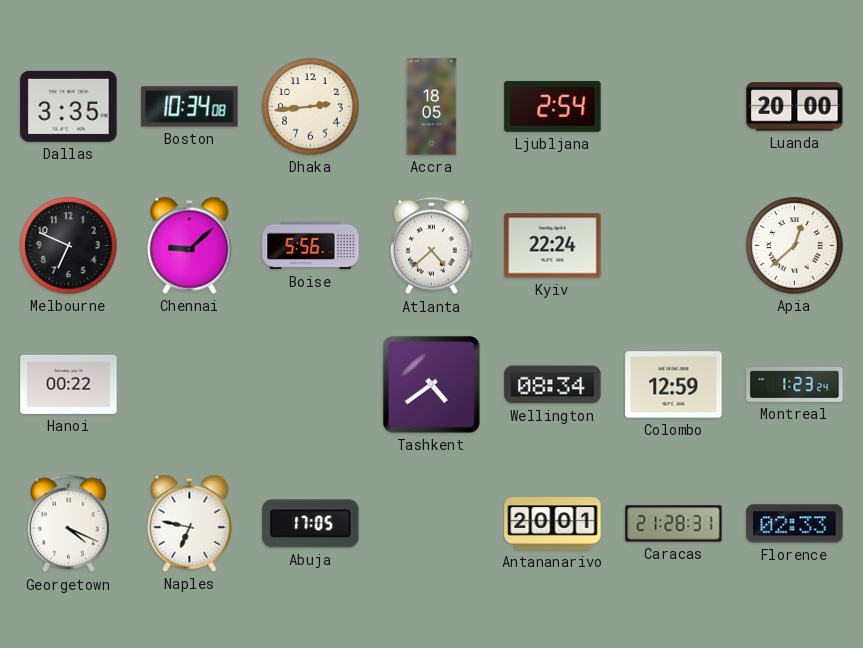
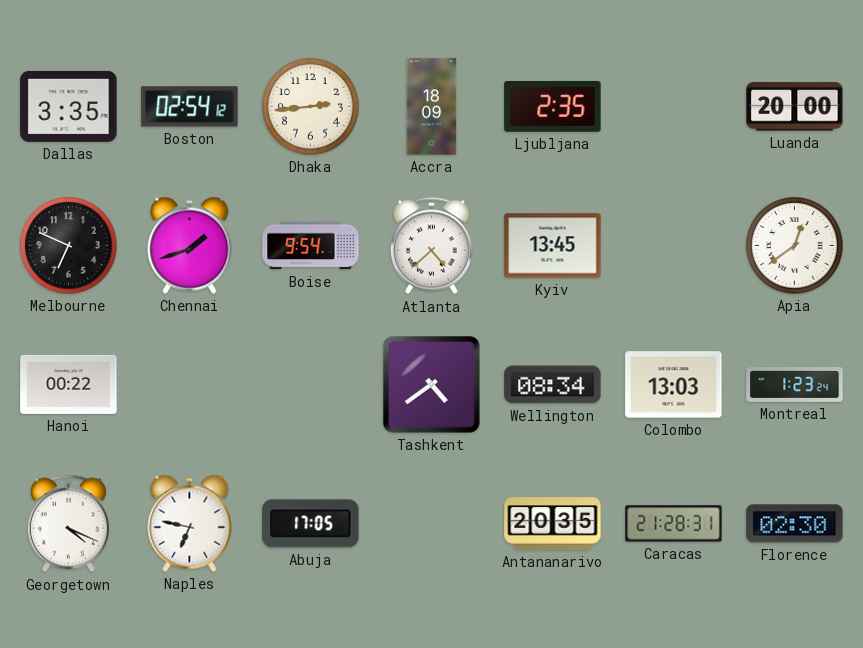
Boston: 10:34 -> 02:54
Accra: 18:05 -> 18:09
Ljubljana: 2:54 -> 2:35
Chennai: 9:08 -> 1:42
Boise: 5:56 -> 9:54
Kyiv: 22:24 -> 13:45
Apia: 12:38 -> 12:39
Colombo: 12:59 -> 13:03
Antananarivo: 20:01 -> 20:35
Florence: 02:33 -> 02:30
